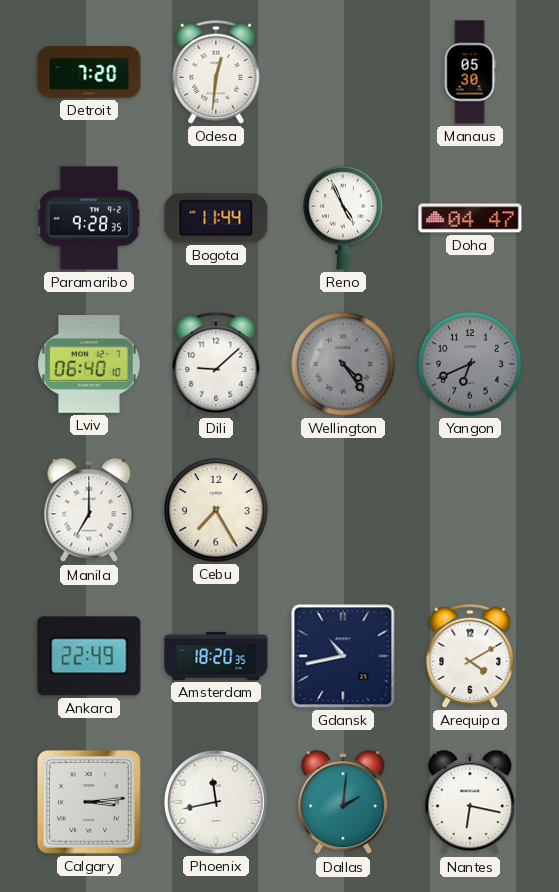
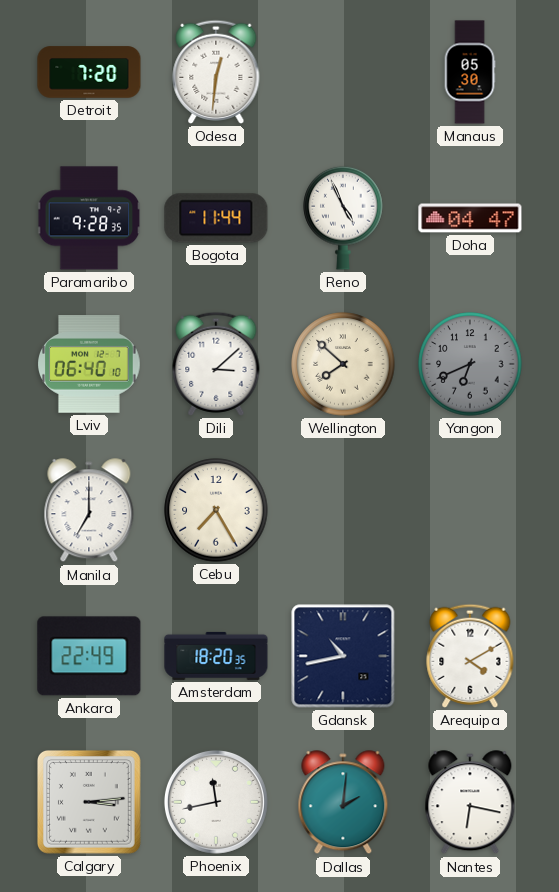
Dili: 9:08 -> 3:08
Wellington: 4:24 -> 7:52
Wellington dial: grey -> cream
